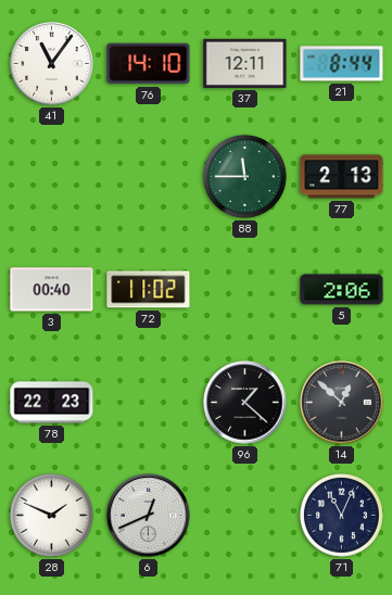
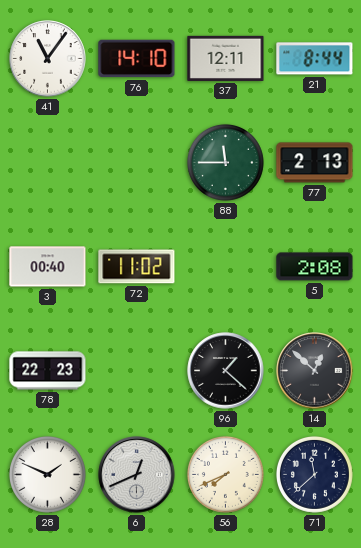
5: 2:06 -> 2:08
56: none -> 7:41
71: 11:04 -> 11:38
